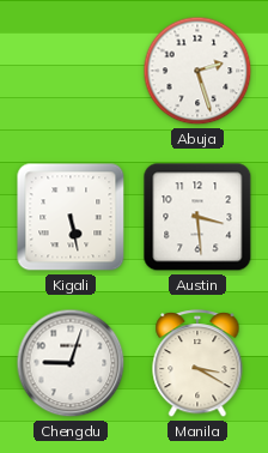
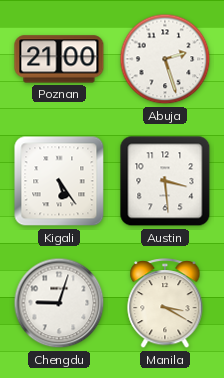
Poznan: none -> 21:00
Kigali: 5:28 -> 5:24
